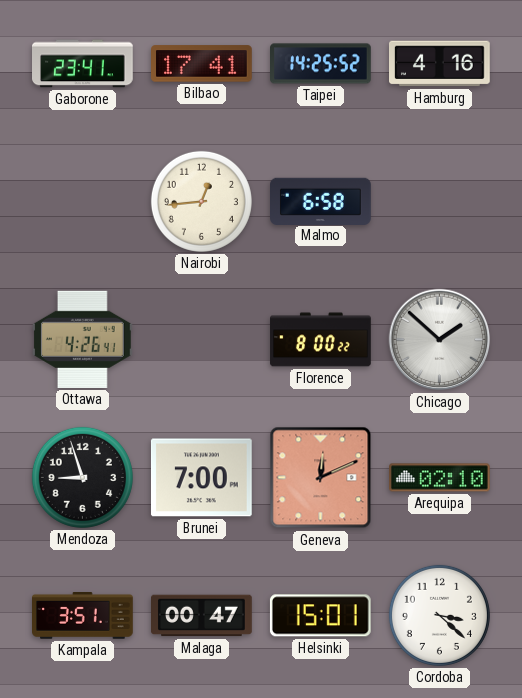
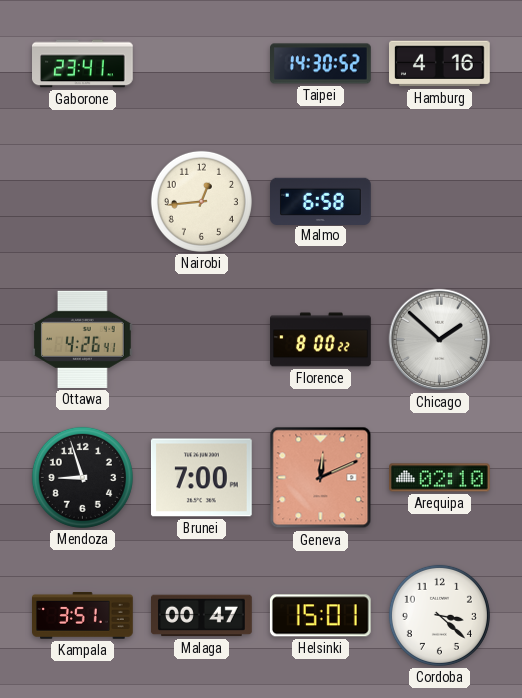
Bilbao: 17:41 -> none
Taipei: 14:25 -> 14:30
